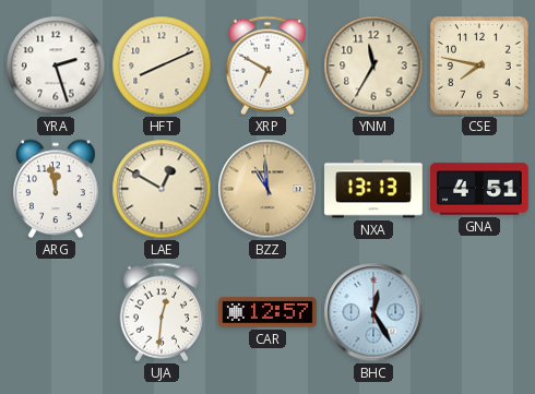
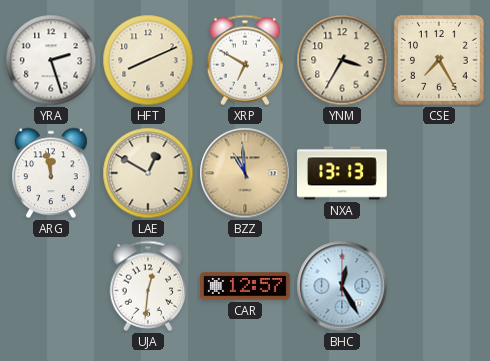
YNM: 11:35 -> 3:35
CSE: 7:47 -> 7:25
GNA: 4:51 -> none
